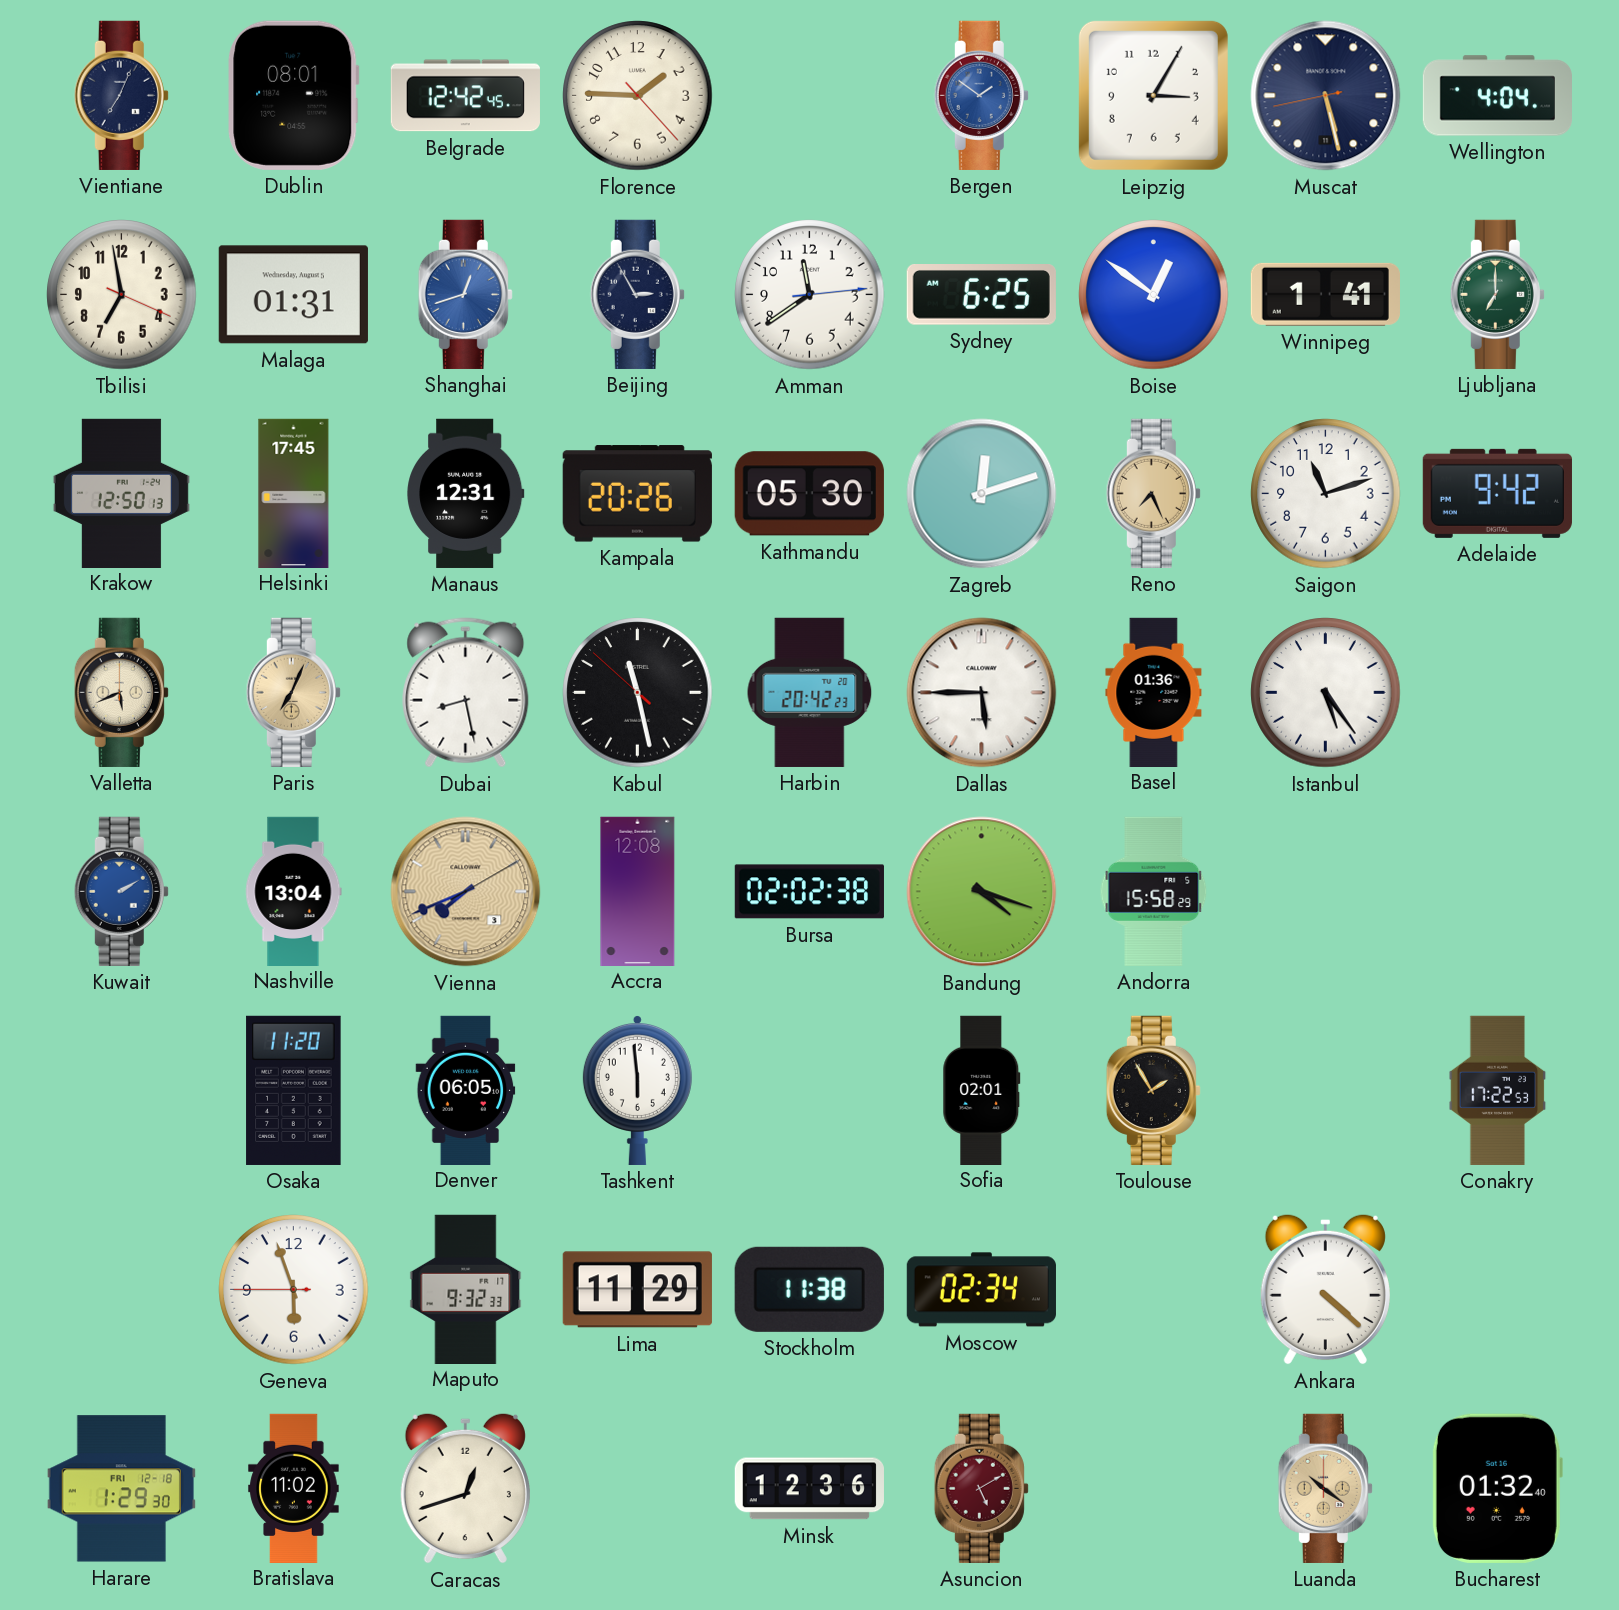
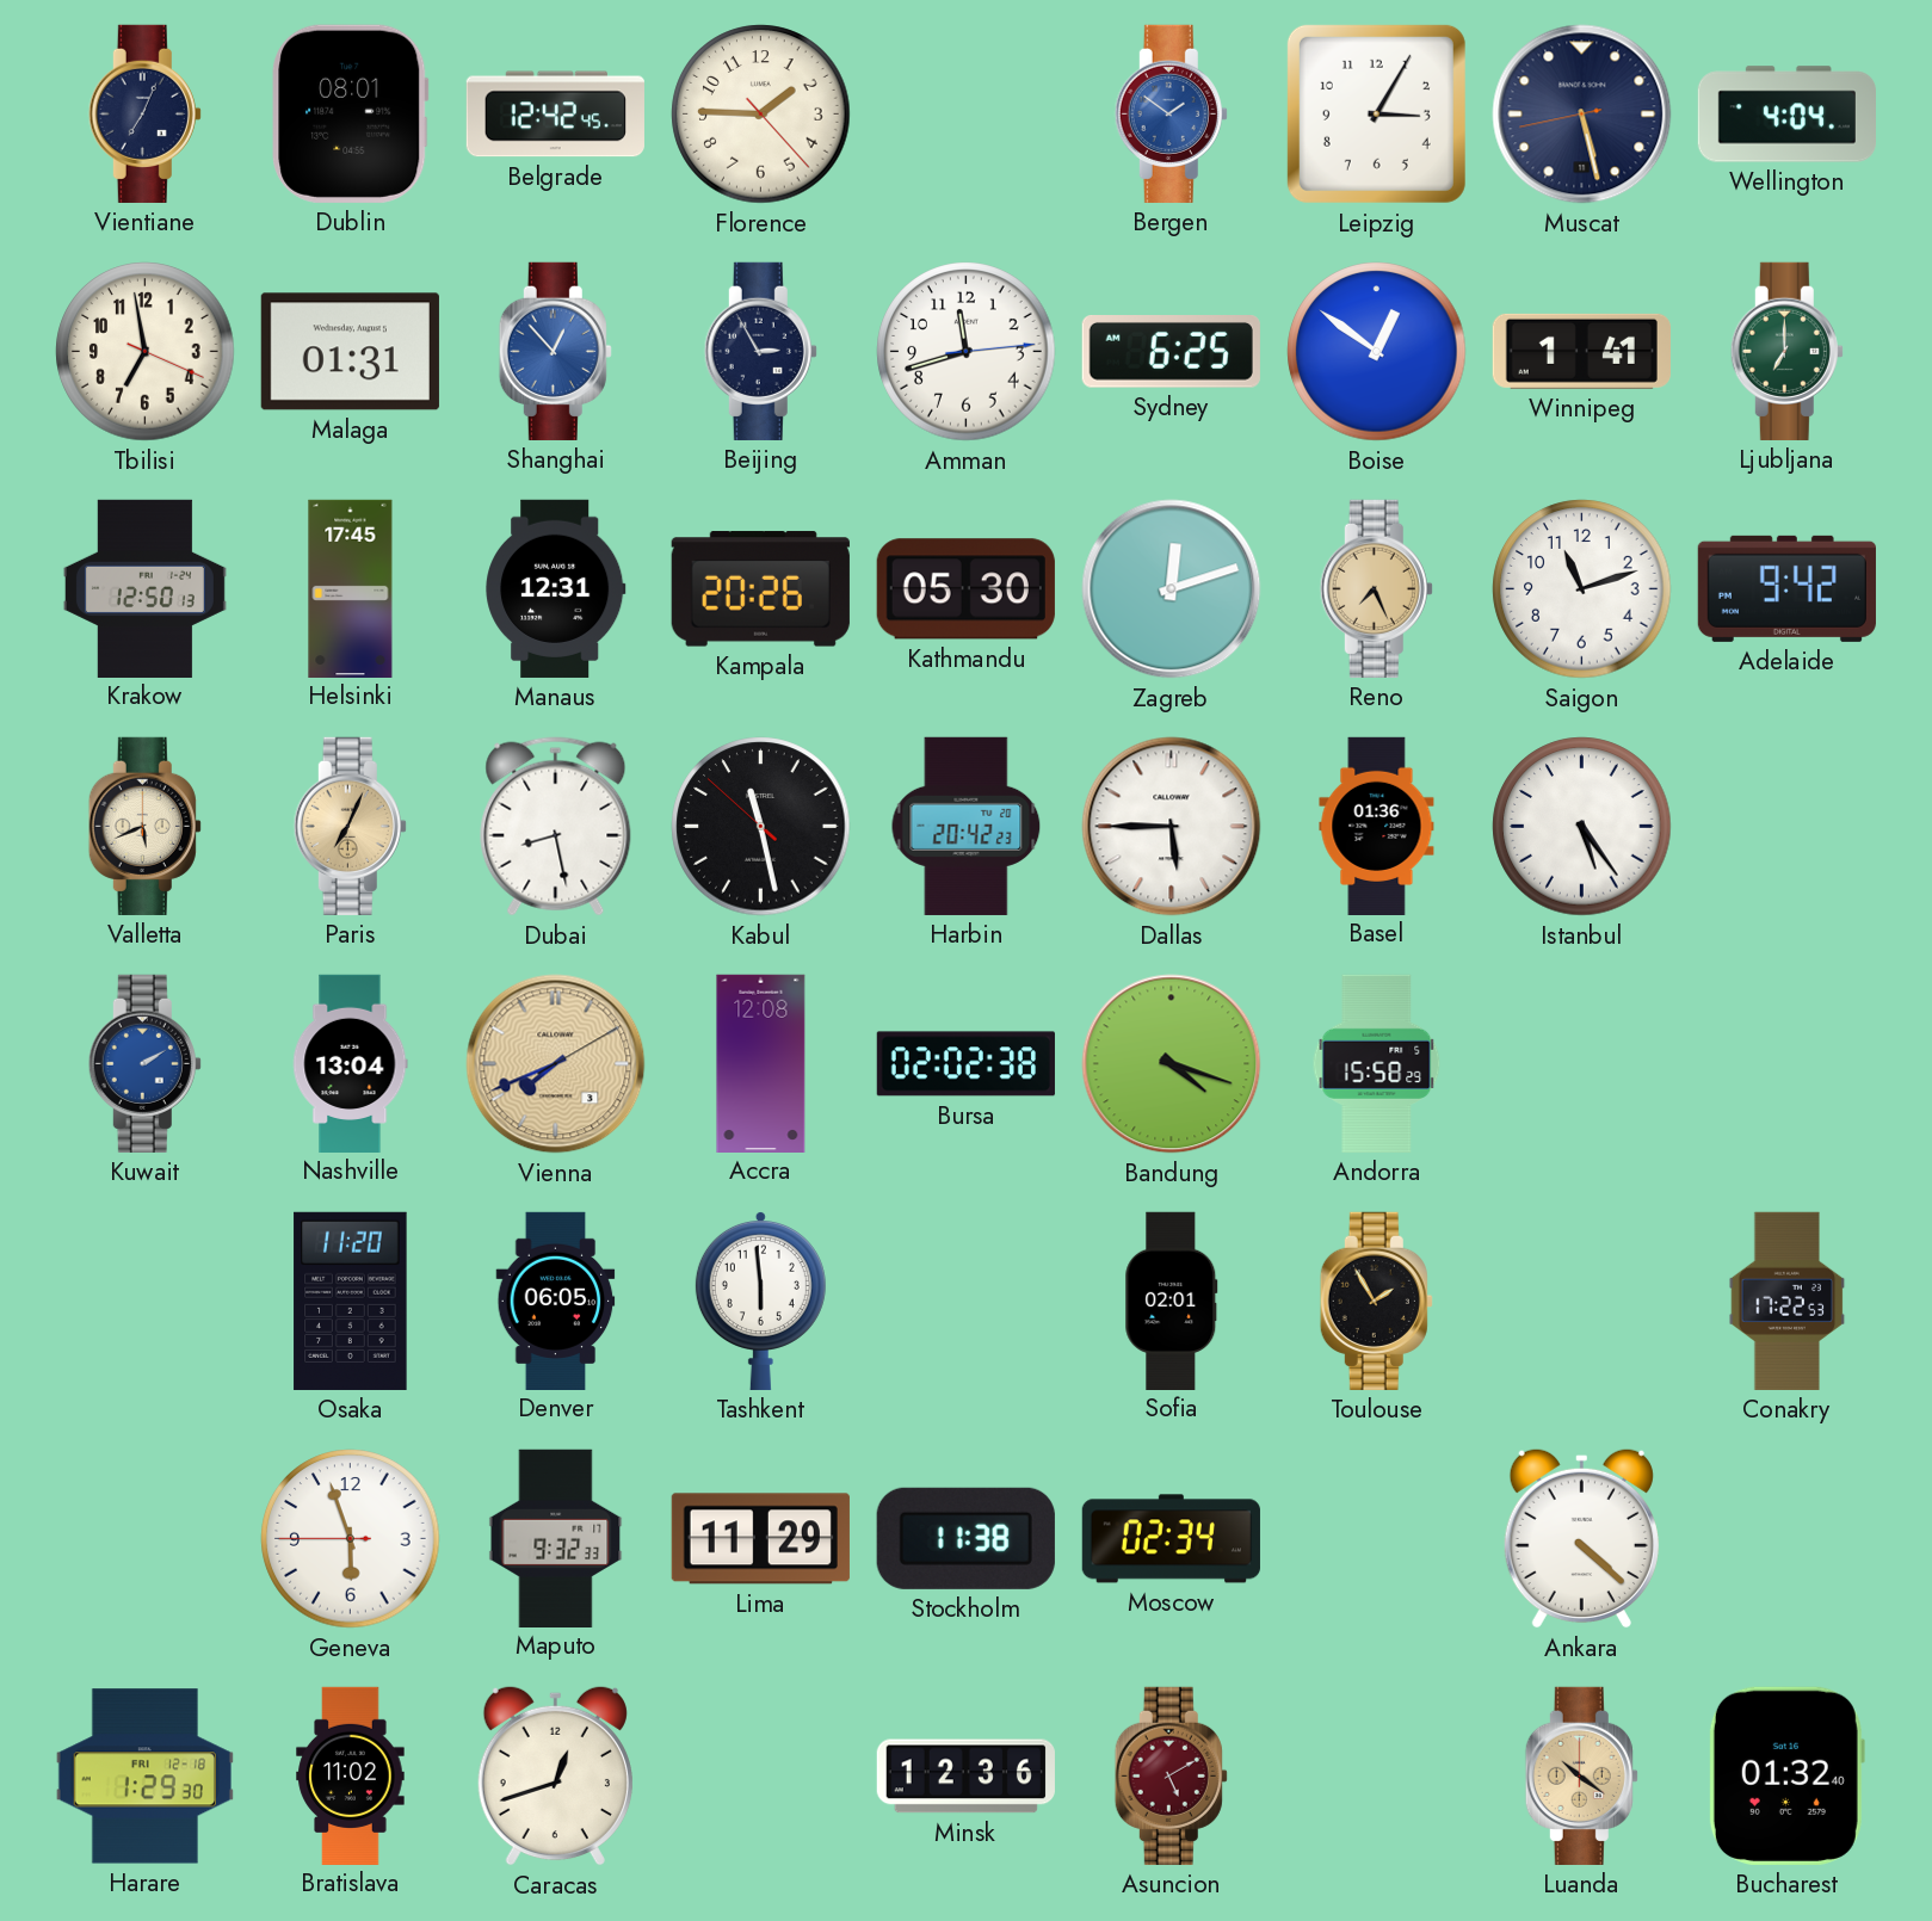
Shanghai: 12:42 -> 12:53
Amman: 11:39 -> 11:42
